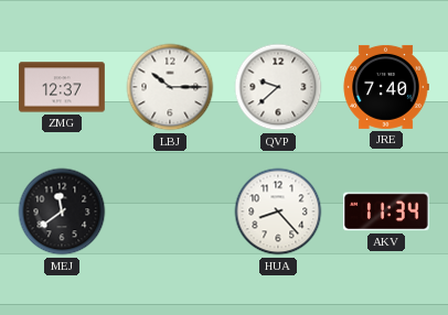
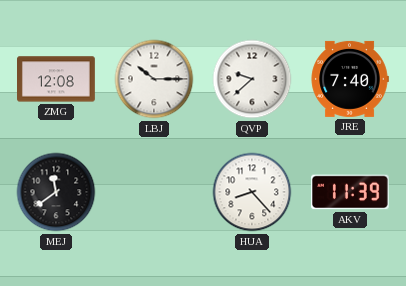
ZMG: 12:37 -> 12:08
AKV: 11:34 -> 11:39
